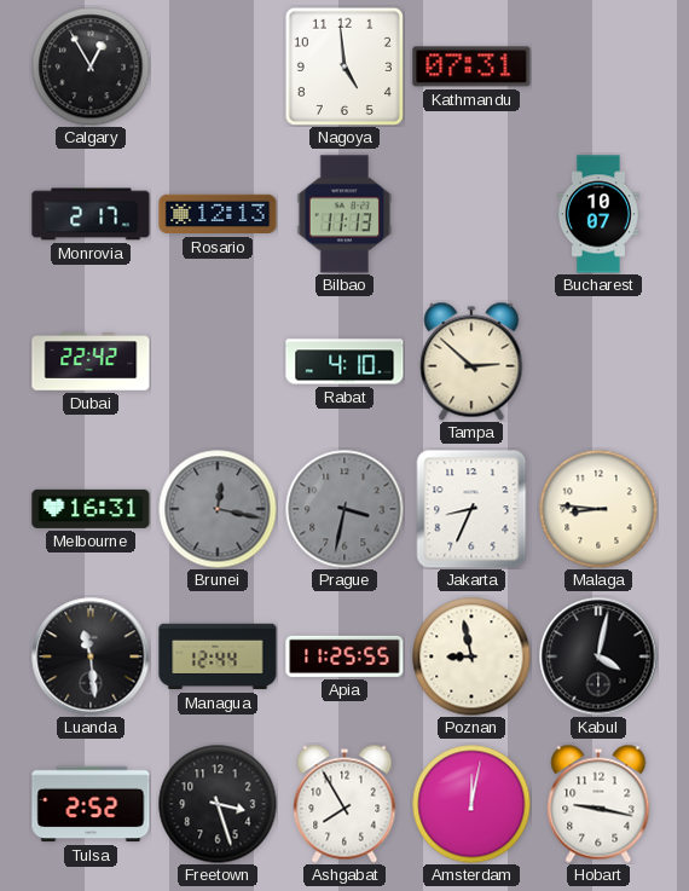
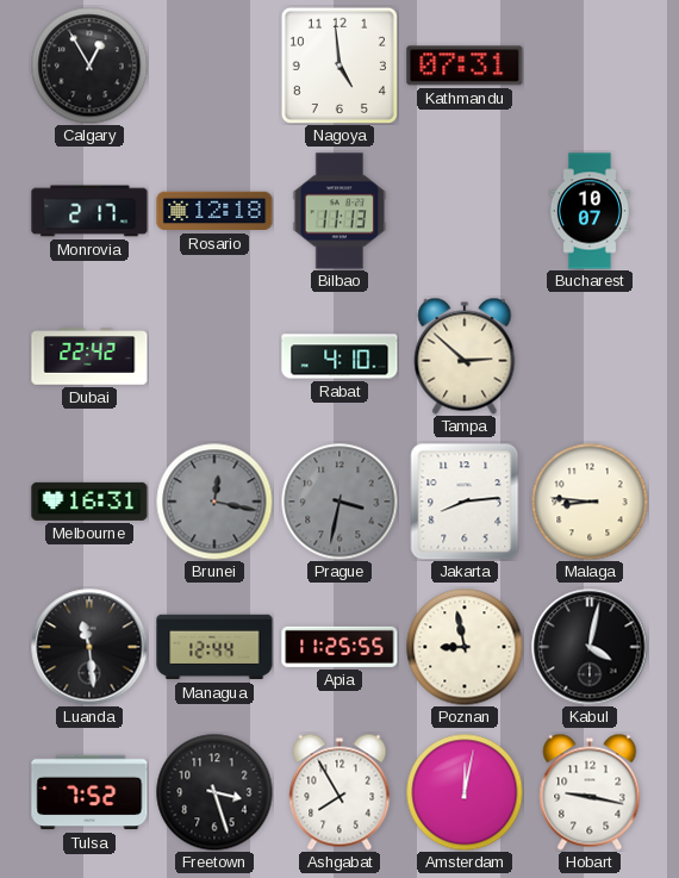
Rosario: 12:13 -> 12:18
Jakarta: 8:34 -> 8:14
Tulsa: 2:52 -> 7:52
